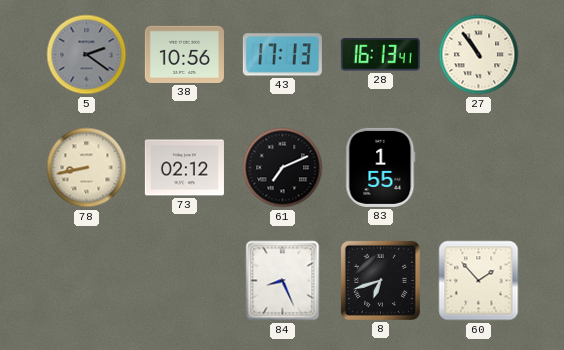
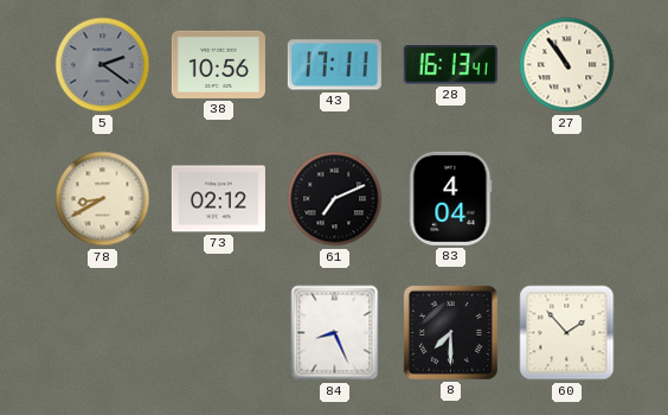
43: 17:13 -> 17:11
78: 8:43 -> 8:40
83: 1:55 -> 4:04
8: 6:42 -> 7:30
